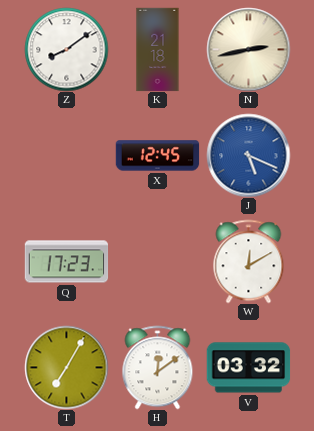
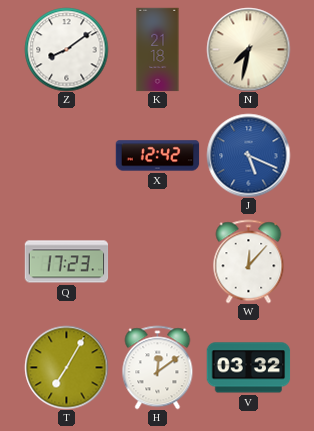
N: 2:43 -> 7:32
X: 12:45 -> 12:42
W: 12:10 -> 12:07
